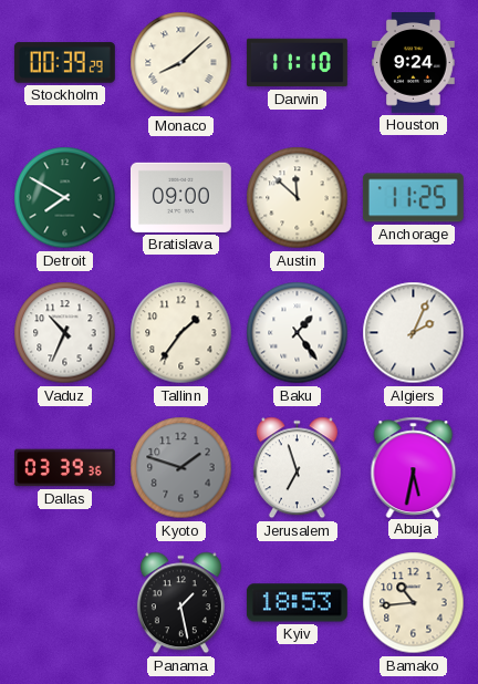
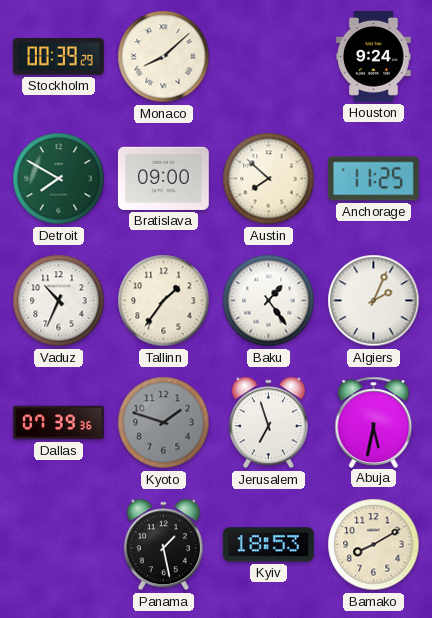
Darwin: 11:10 -> none
Austin: 11:52 -> 7:52
Dallas: 03:39 -> 07:39
Bamako: 10:44 -> 8:10
